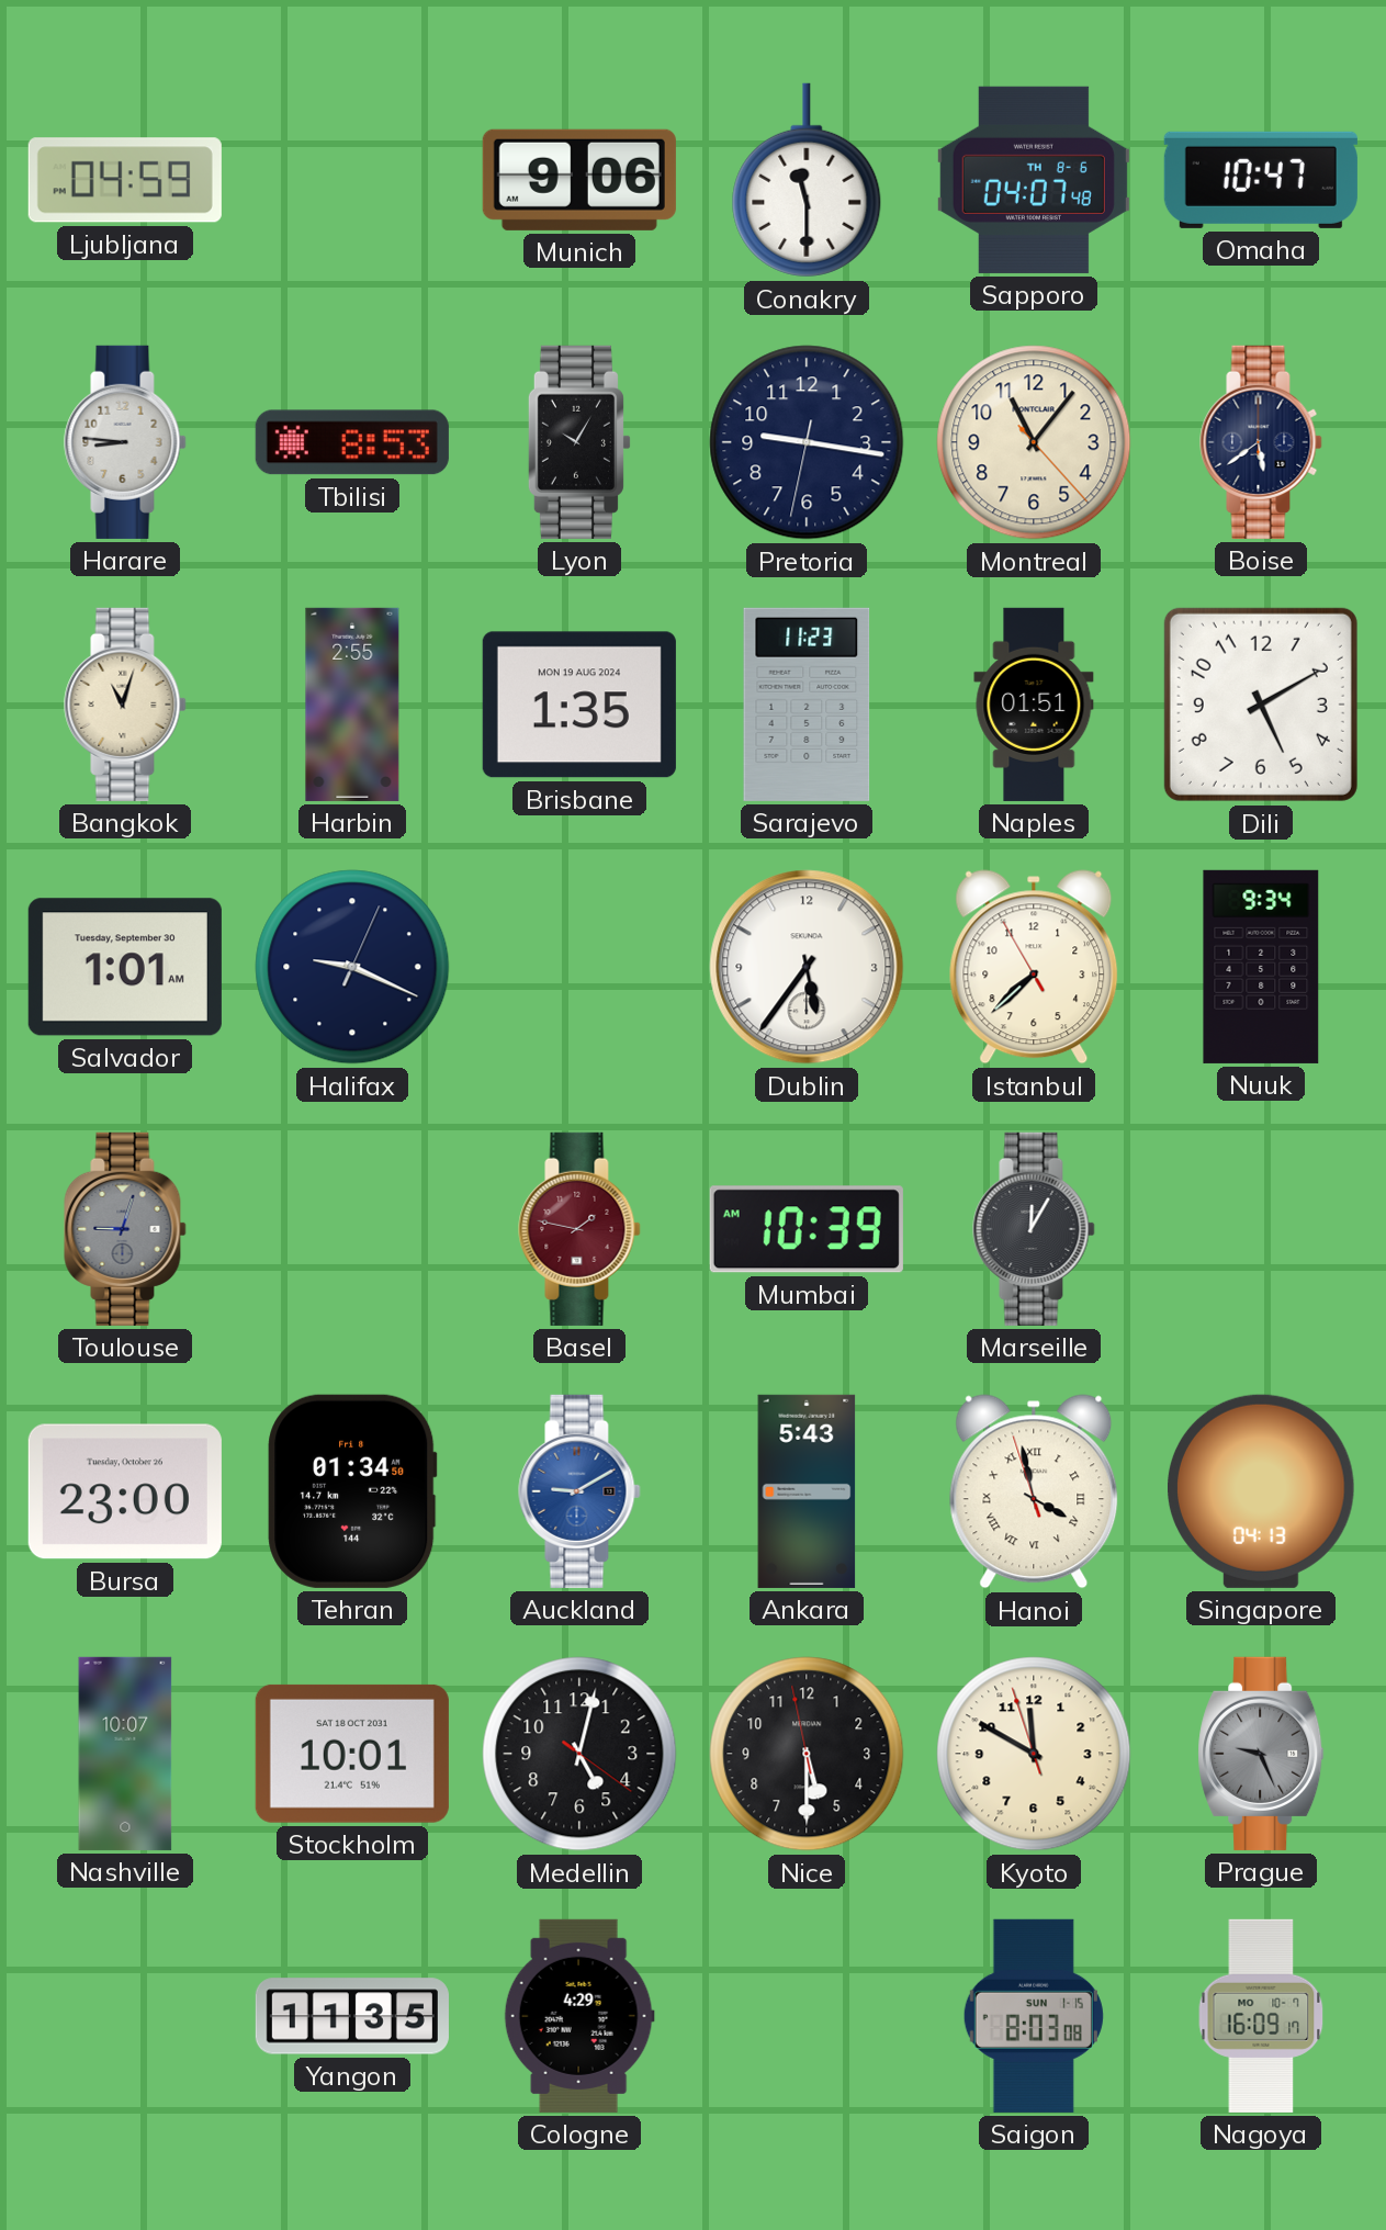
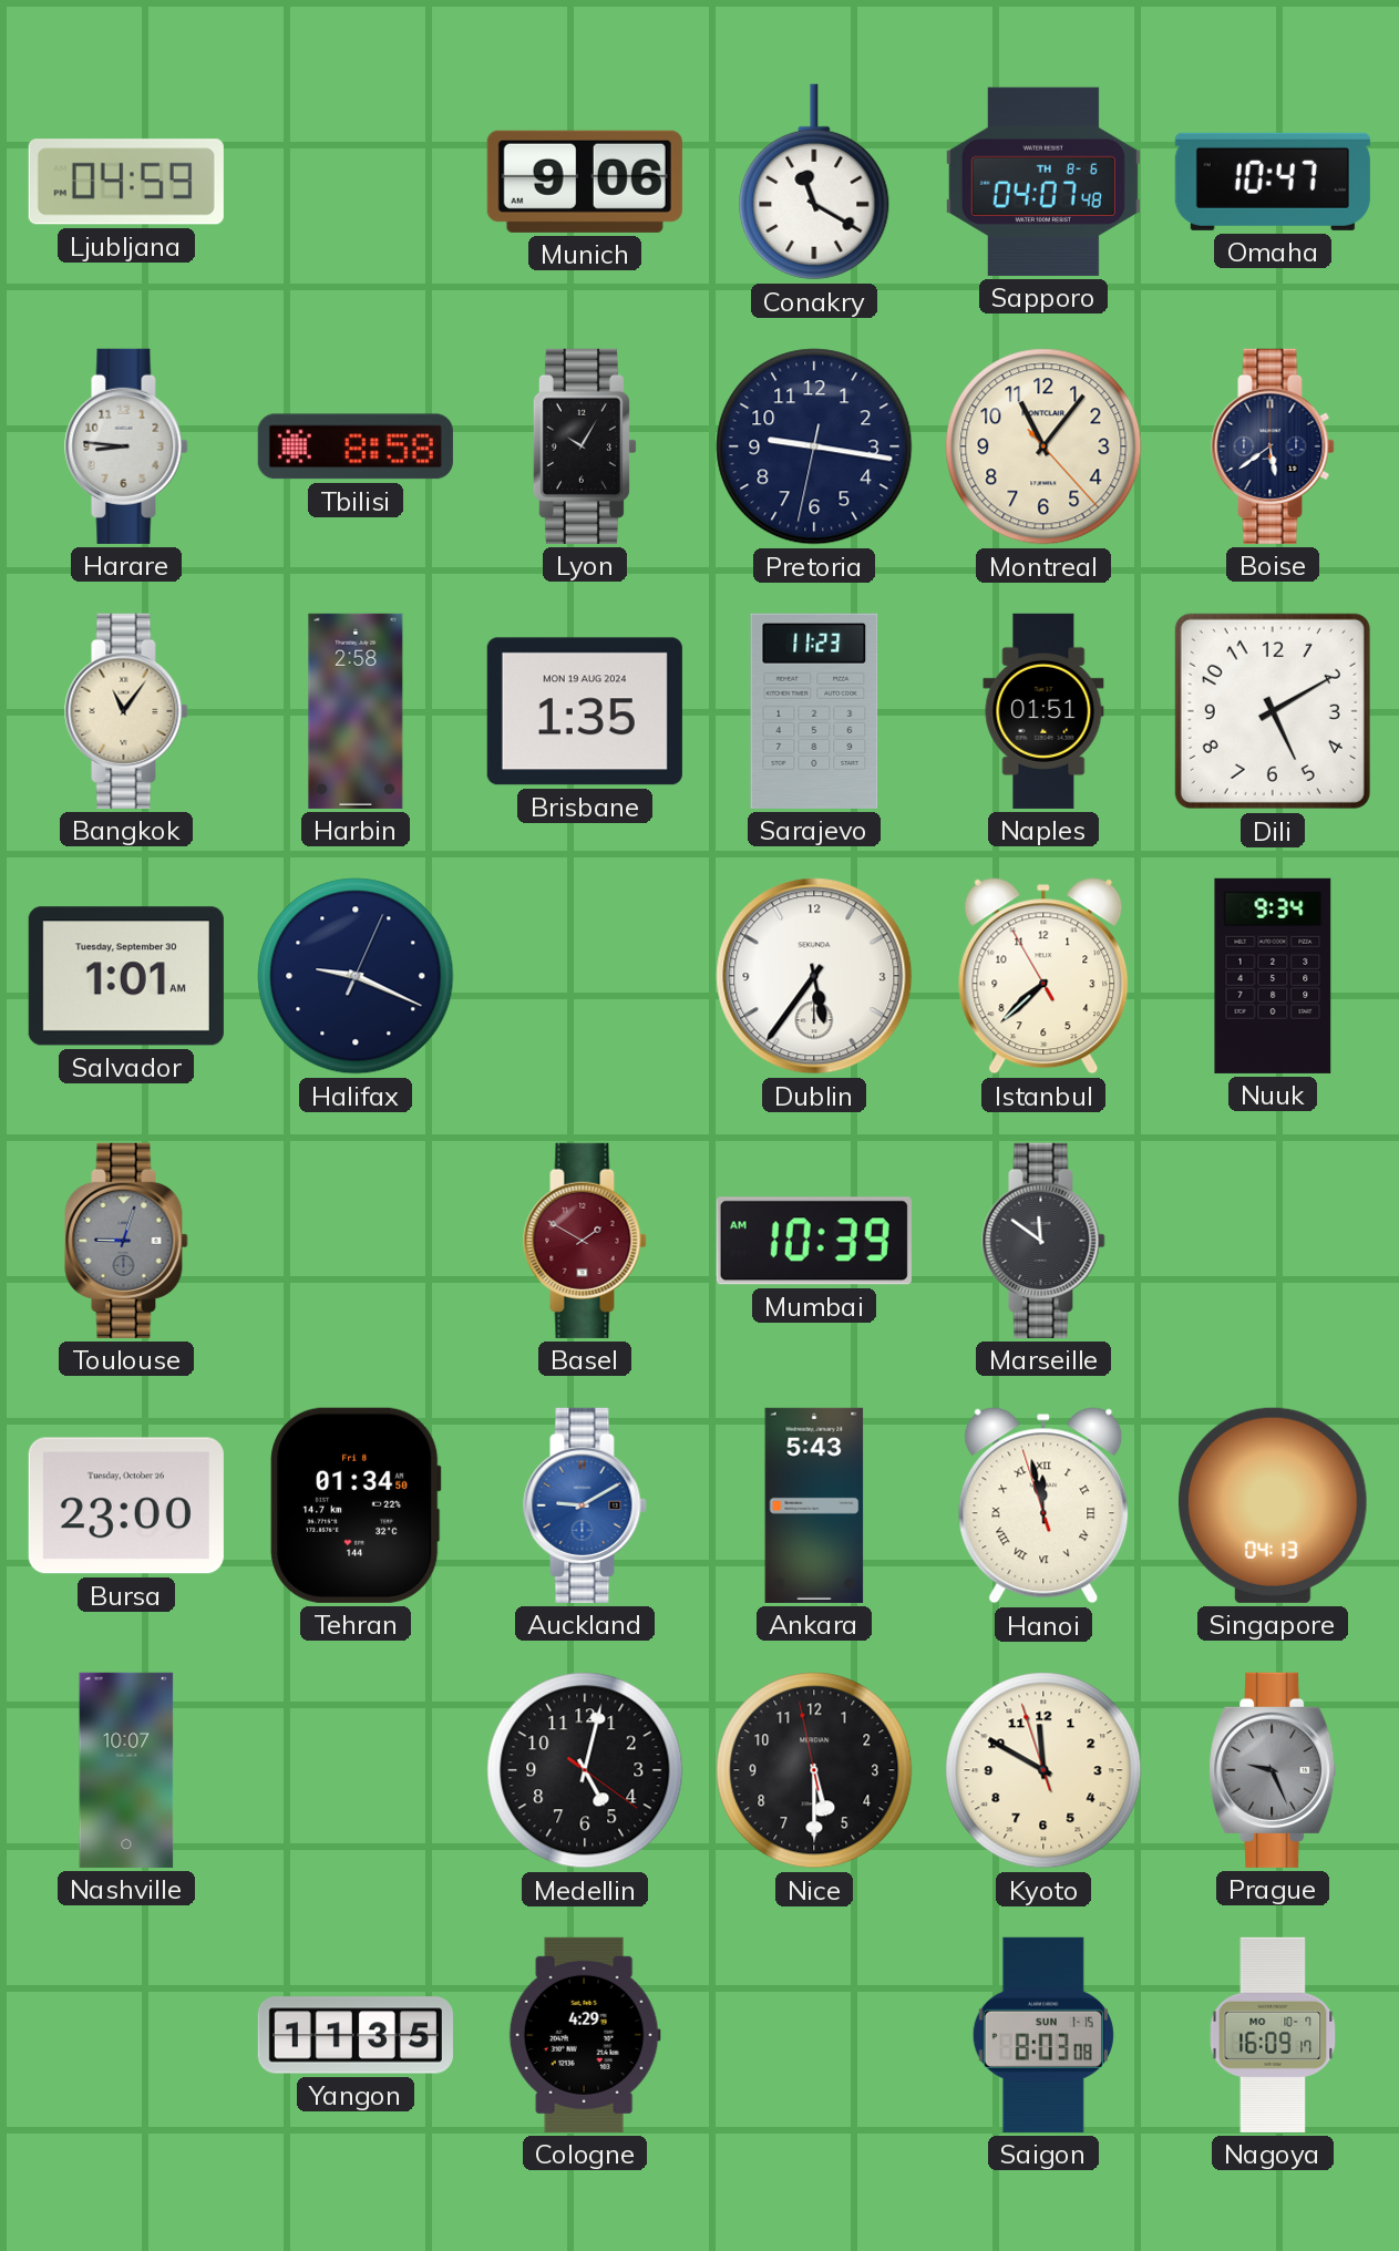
Conakry: 11:30 -> 11:20
Tbilisi: 8:53 -> 8:58
Bangkok: 11:03 -> 11:06
Harbin: 2:55 -> 2:58
Basel: 1:47 -> 1:50
Marseille: 12:05 -> 11:51
Hanoi: 3:57 -> 11:57
Stockholm: 10:01 -> none
